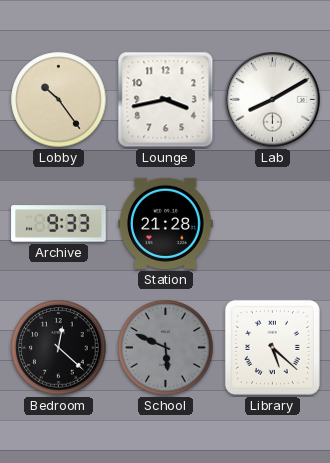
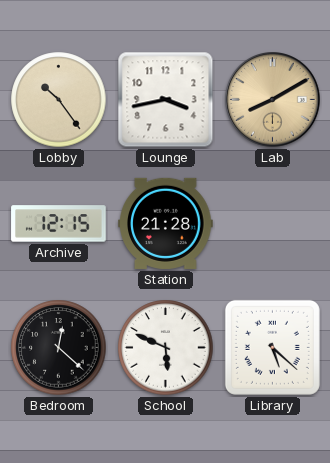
Lab dial: white -> champagne
Archive: 9:33 -> 12:15
School dial: grey -> white
